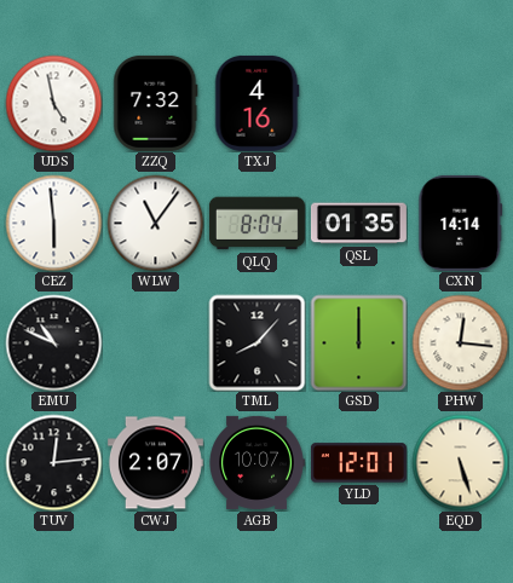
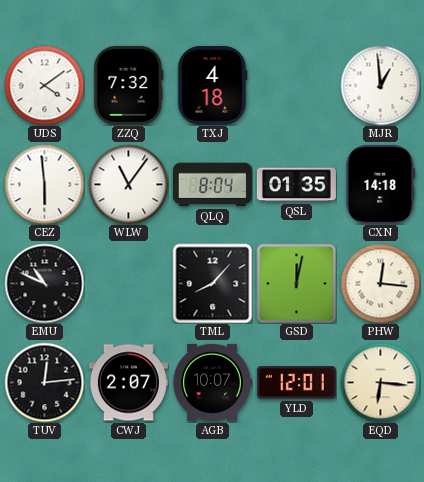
UDS: 4:58 -> 4:09
TXJ: 4:16 -> 4:18
MJR: none -> 12:59
CXN: 14:14 -> 14:18
GSD: 12:00 -> 12:02
EQD: 5:27 -> 6:16
